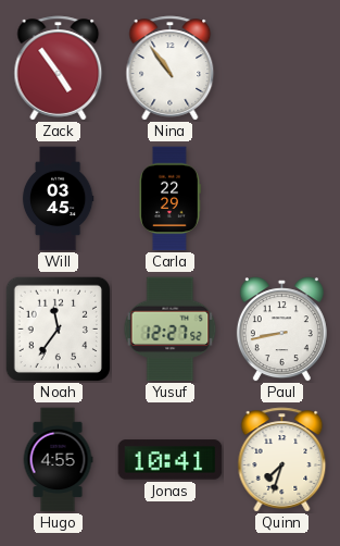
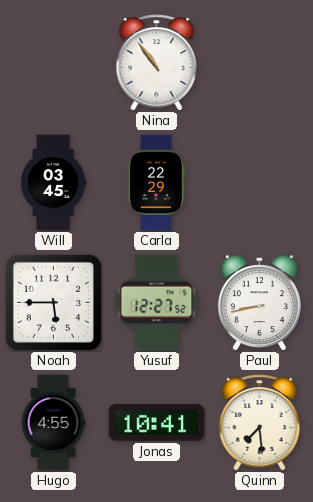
Zack: 4:54 -> none
Noah: 11:36 -> 5:45
Quinn: 7:33 -> 7:29
